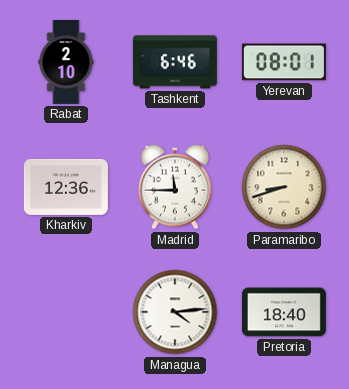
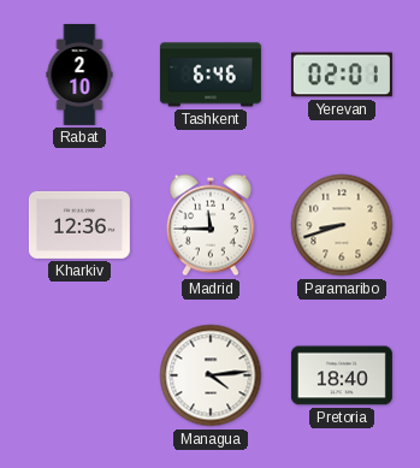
Yerevan: 08:01 -> 02:01
